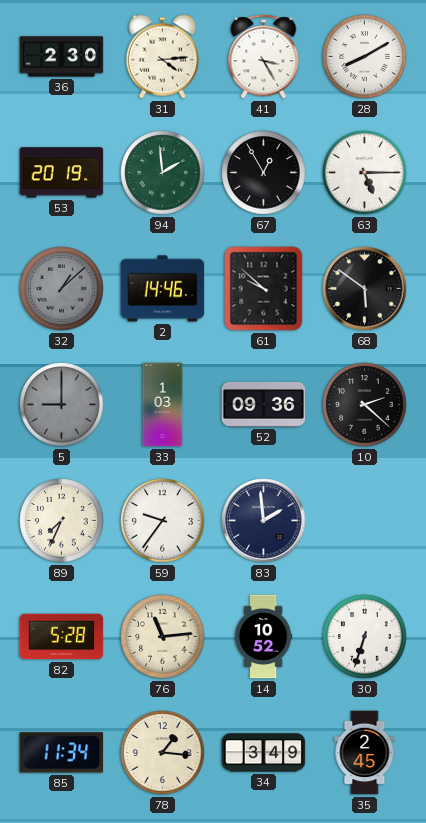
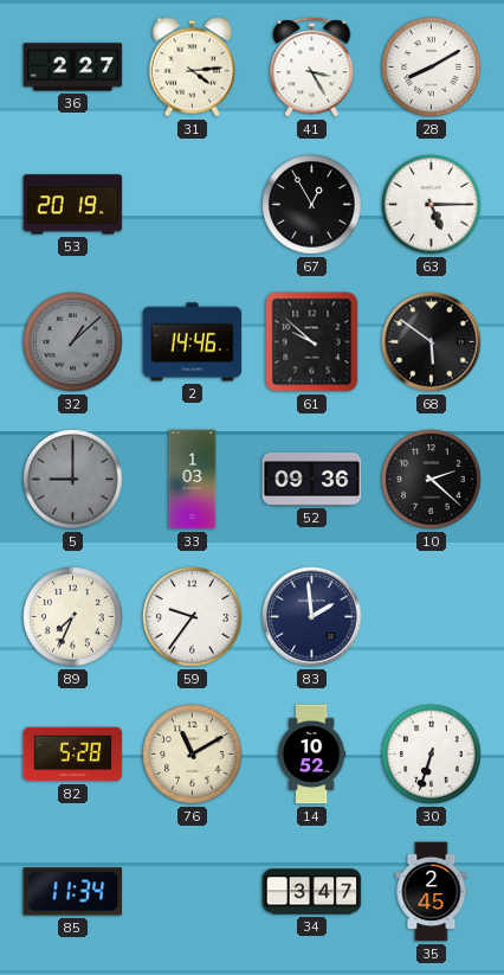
36: 2:30 -> 2:27
94: 1:59 -> none
76: 11:14 -> 11:10
78: 1:16 -> none
34: 3:49 -> 3:47
